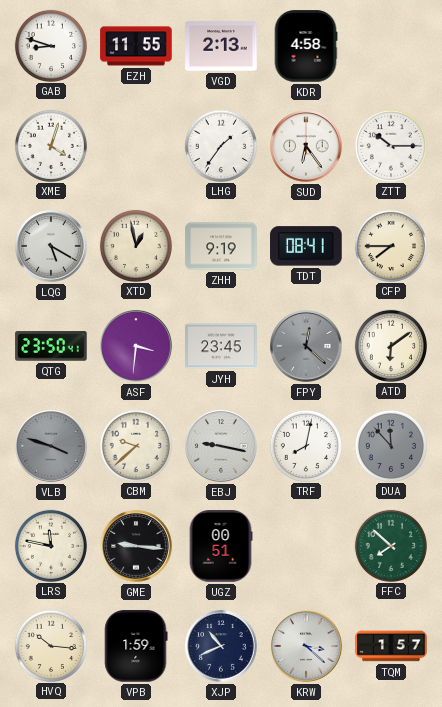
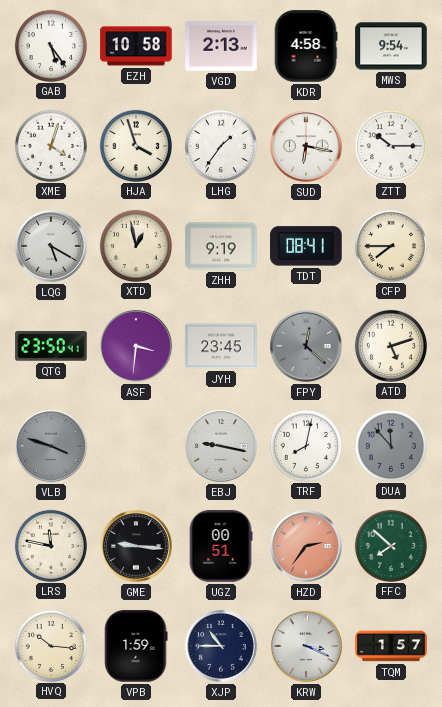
GAB: 8:48 -> 5:24
EZH: 11:55 -> 10:58
MWS: none -> 9:54
HJA: none -> 3:57
SUD: 6:24 -> 6:17
ATD: 6:09 -> 5:12
CBM: 9:38 -> none
HZD: none -> 2:36
XJP: 10:41 -> 10:45
KRW: 3:22 -> 3:19
